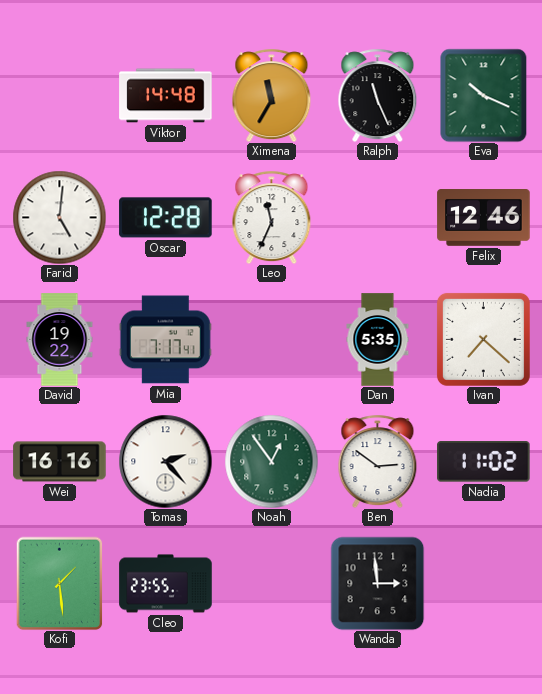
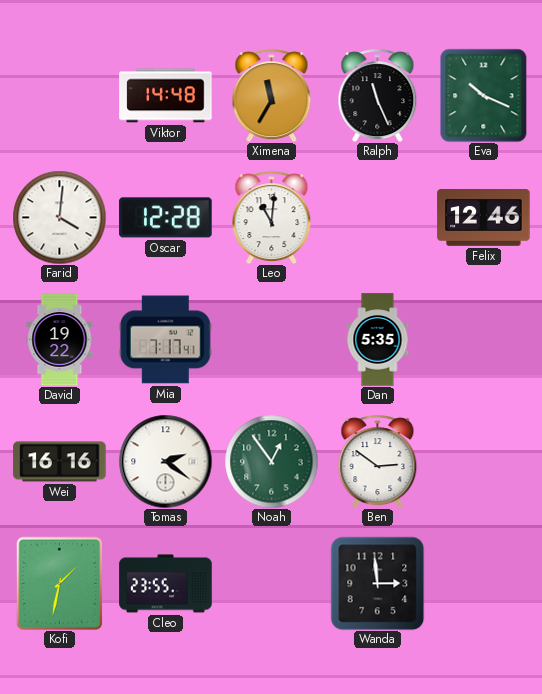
Farid: 5:01 -> 4:01
Leo: 11:34 -> 11:01
Ivan: 7:22 -> none
Tomas: 2:23 -> 2:21
Nadia: 11:02 -> none
Kofi: 1:29 -> 1:32
